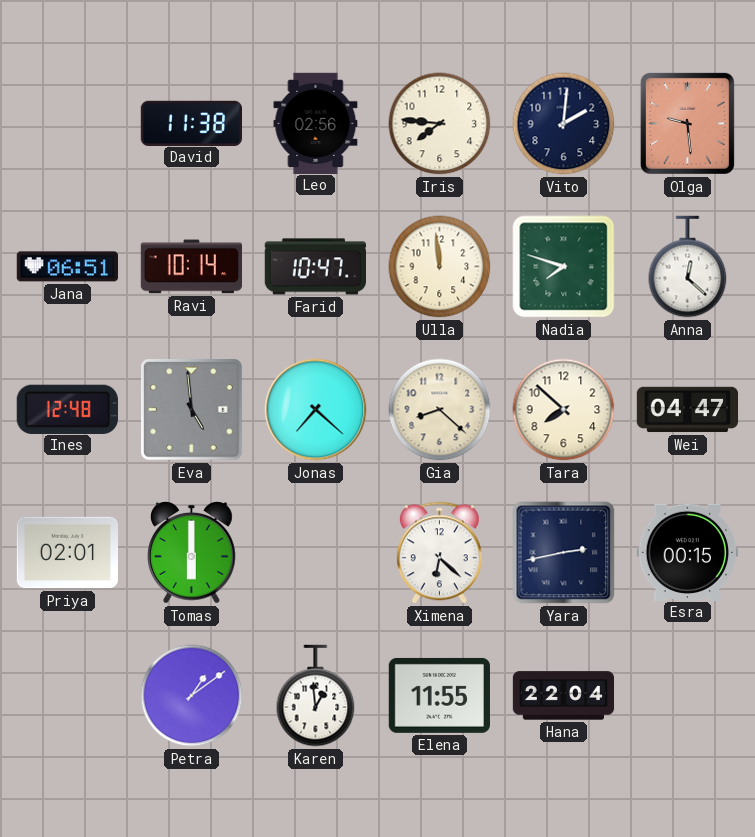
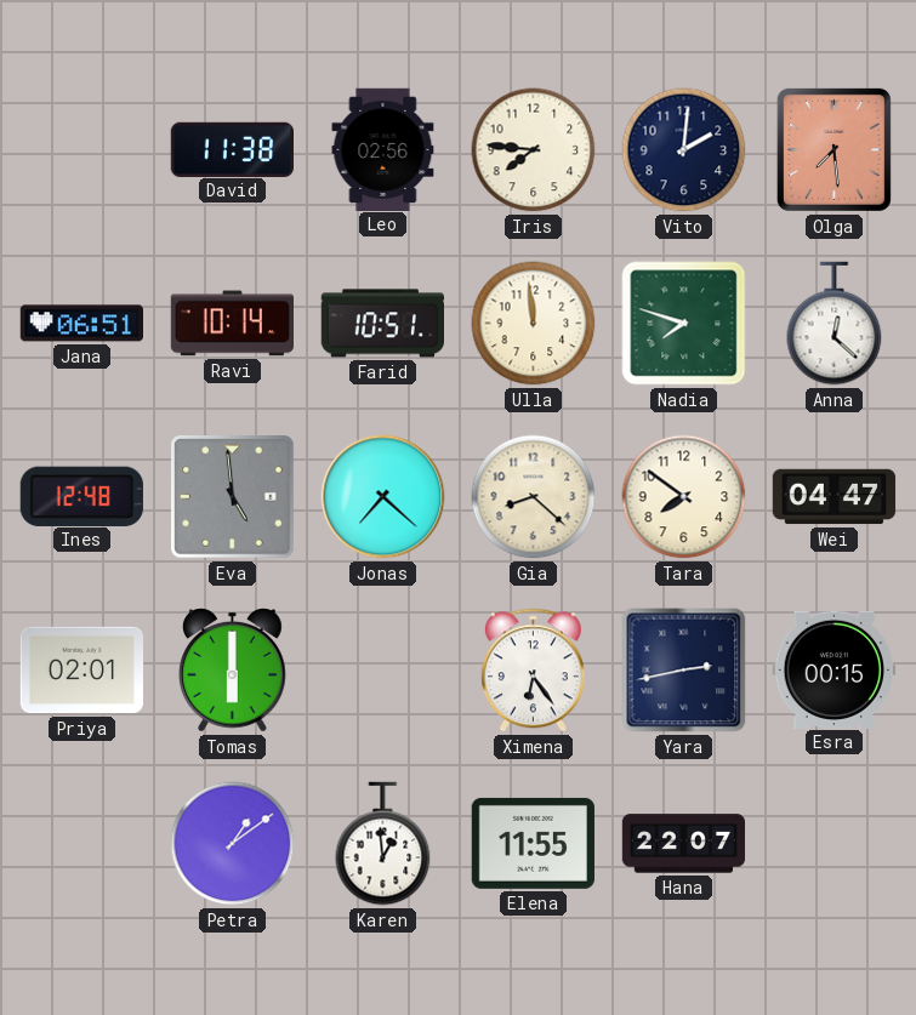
Olga: 9:29 -> 7:29
Farid: 10:47 -> 10:51
Tara: 7:52 -> 7:51
Ximena: 6:22 -> 6:24
Hana: 22:04 -> 22:07
